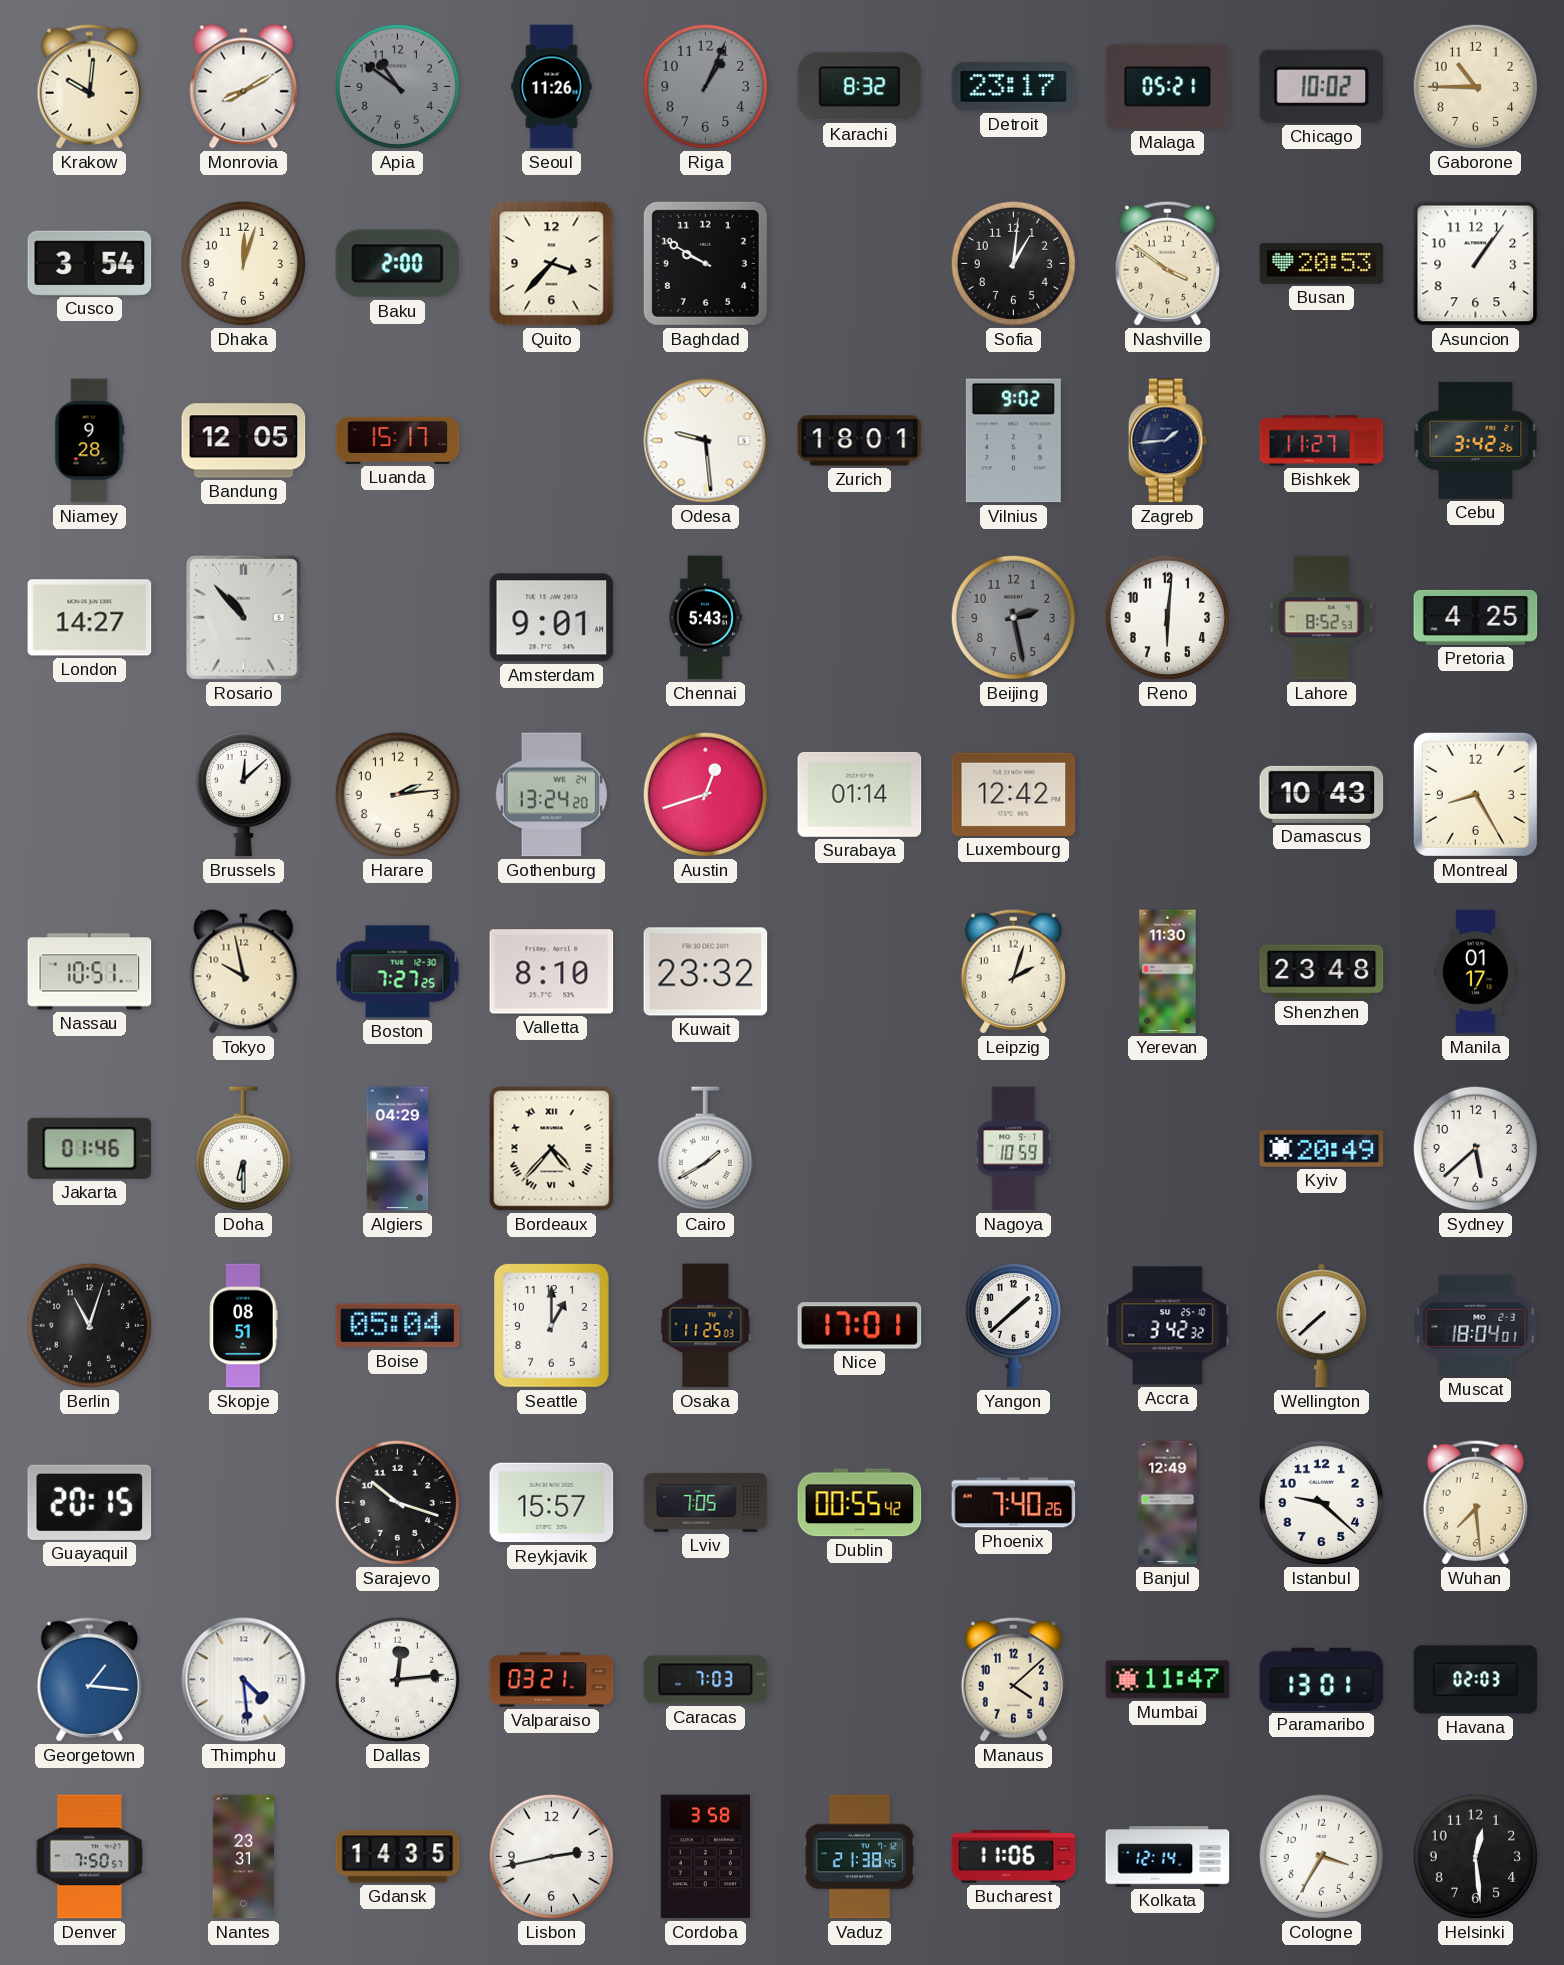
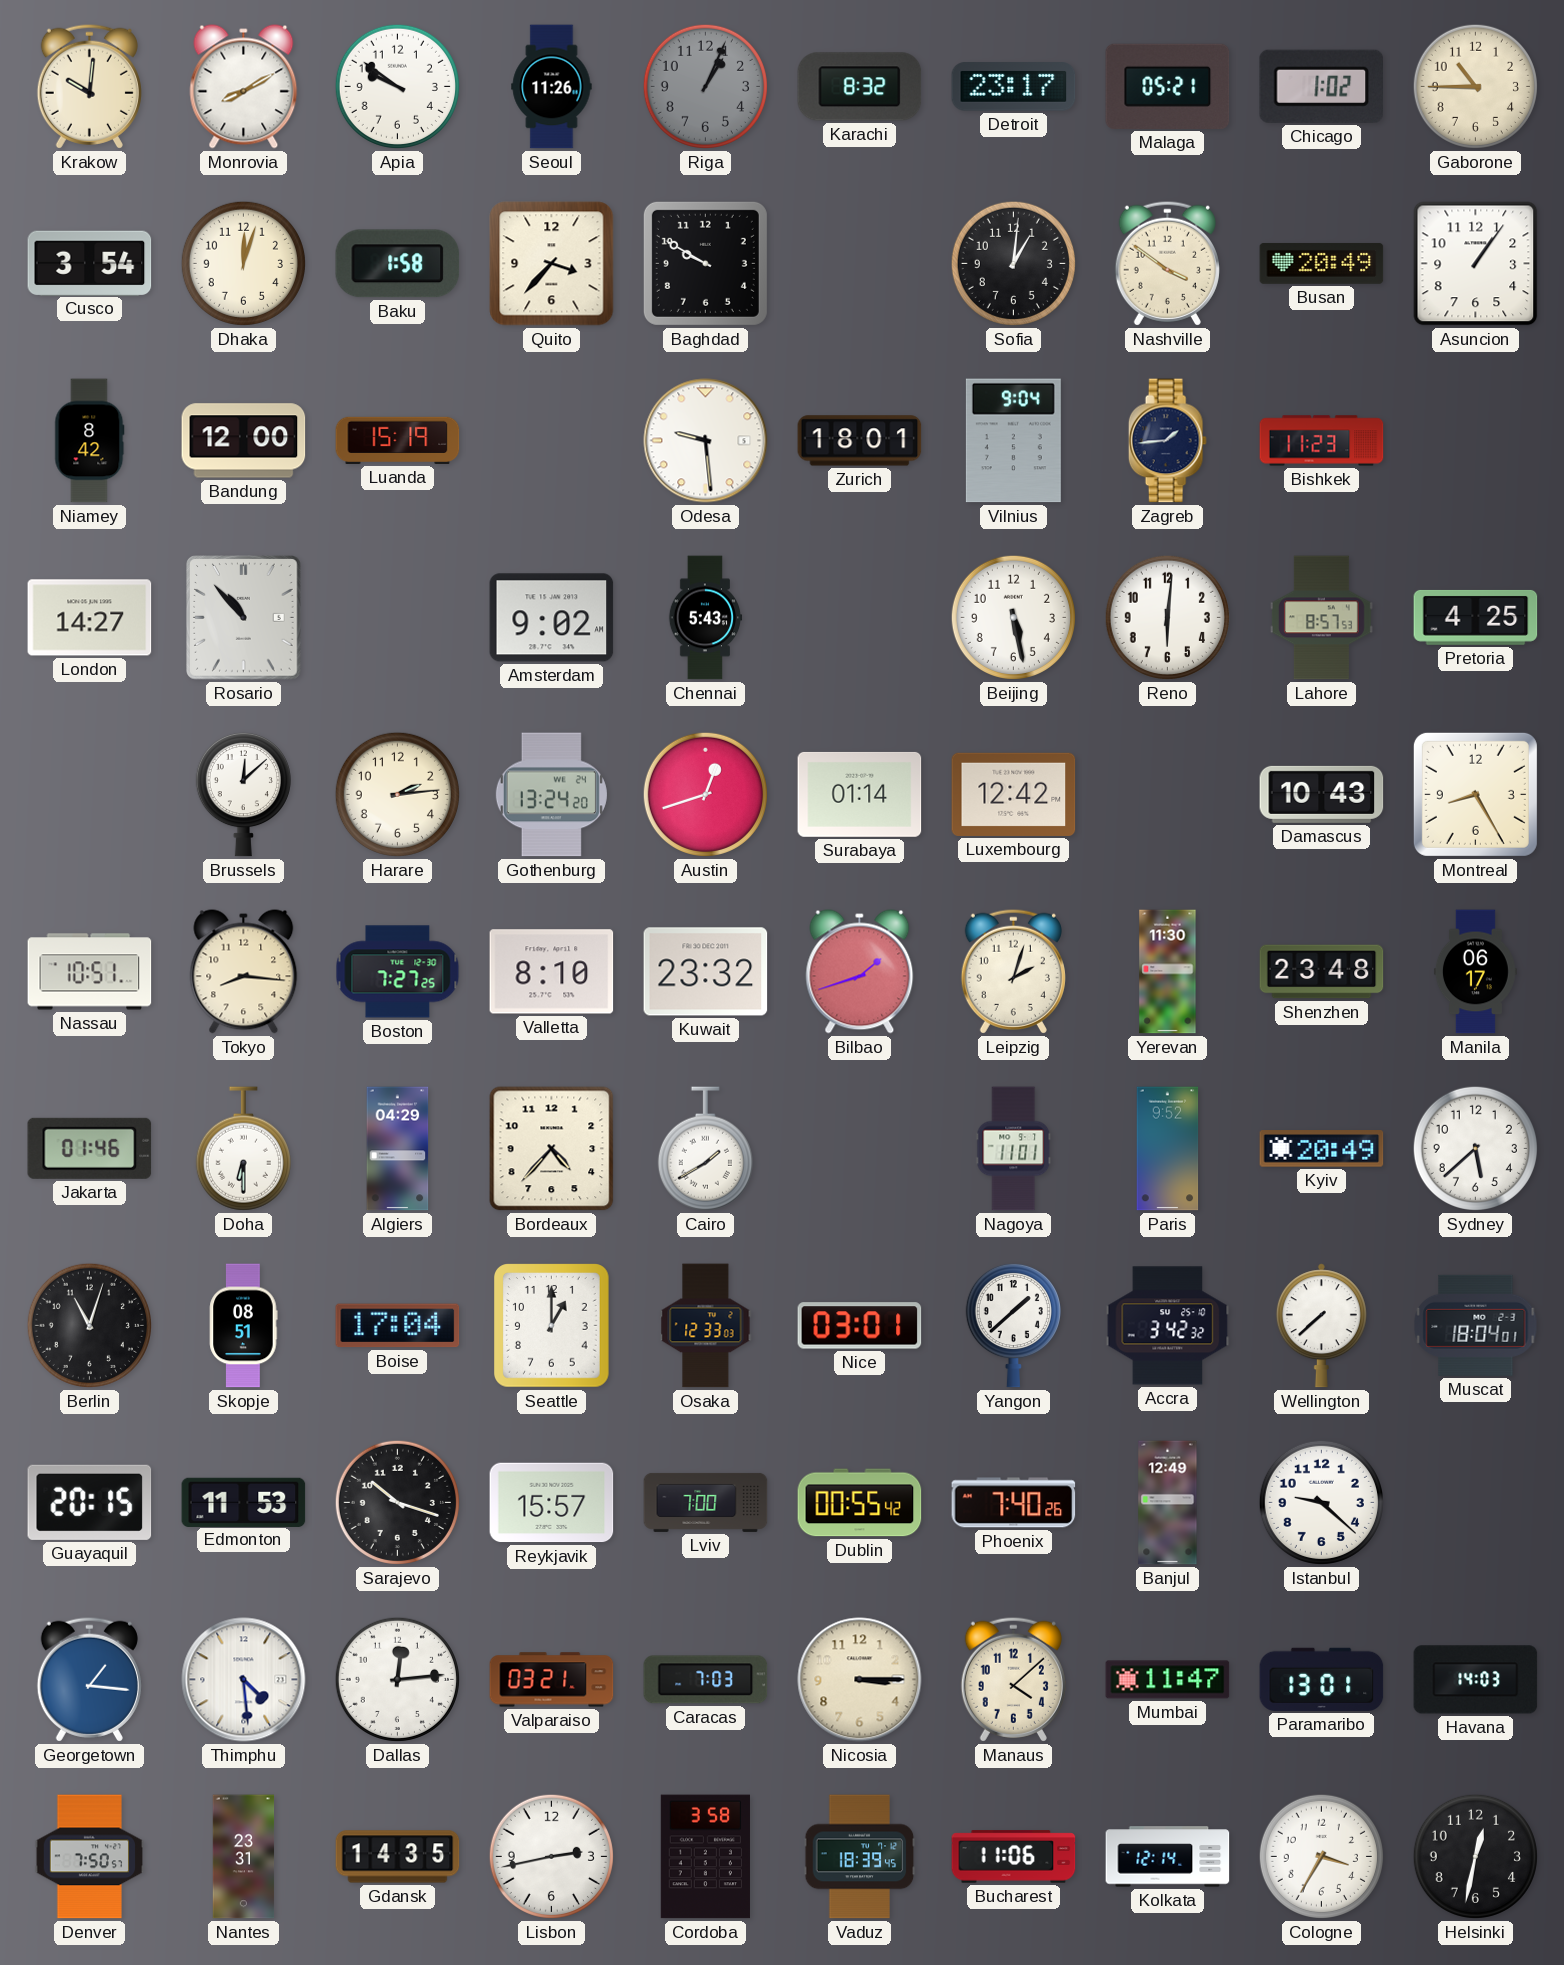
Apia: 10:51 -> 9:51
Apia dial: grey -> white
Chicago: 10:02 -> 1:02
Baku: 2:00 -> 1:58
Busan: 20:53 -> 20:49
Niamey: 9:28 -> 8:42
Bandung: 12:05 -> 12:00
Luanda: 15:17 -> 15:19
Vilnius: 9:02 -> 9:04
Bishkek: 11:27 -> 11:23
Cebu: 3:42 -> none
Amsterdam: 9:01 -> 9:02
Beijing: 2:28 -> 5:28
Beijing dial: grey -> white
Lahore: 8:52 -> 8:57
Tokyo: 9:58 -> 8:16
Bilbao: none -> 1:42
Manila: 01:17 -> 06:17
Bordeaux numerals: Roman -> Arabic
Nagoya: 10:59 -> 11:01
Paris: none -> 9:52
Boise: 05:04 -> 17:04
Osaka: 11:25 -> 12:33
Nice: 17:01 -> 03:01
Edmonton: none -> 11:53
Lviv: 7:05 -> 7:00
Wuhan: 7:29 -> none
Nicosia: none -> 3:15
Havana: 02:03 -> 14:03
Vaduz: 21:38 -> 18:39
Helsinki: 12:29 -> 12:32
